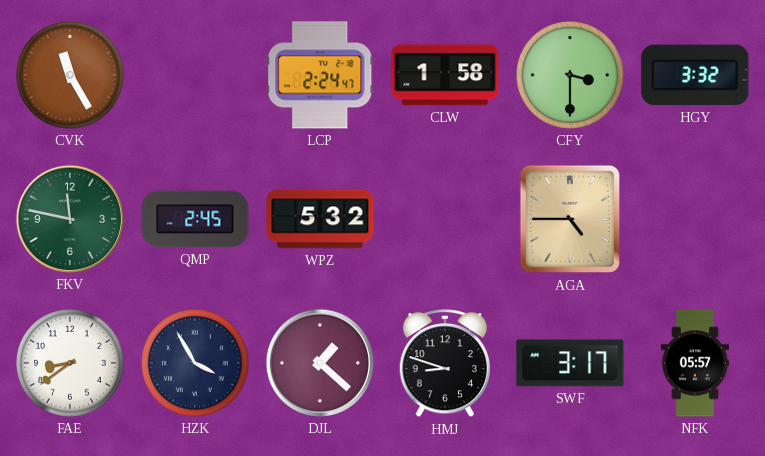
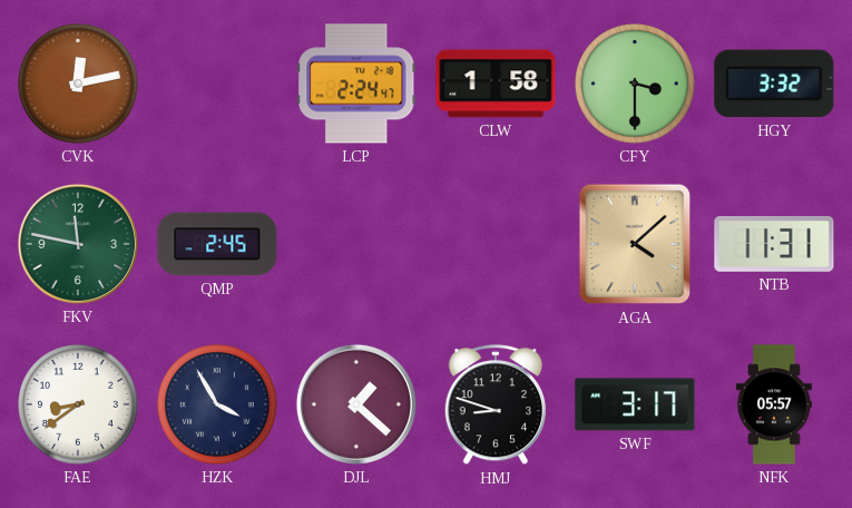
CVK: 11:25 -> 12:13
WPZ: 5:32 -> none
AGA: 4:45 -> 4:08
NTB: none -> 11:31
